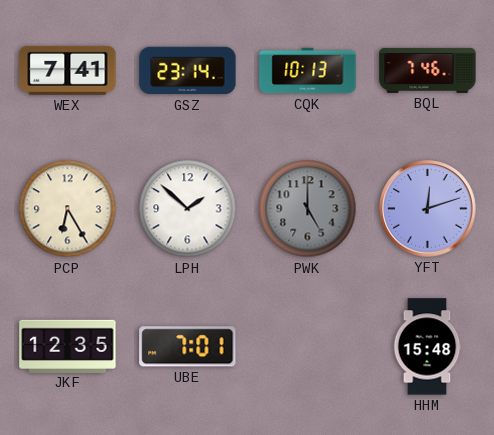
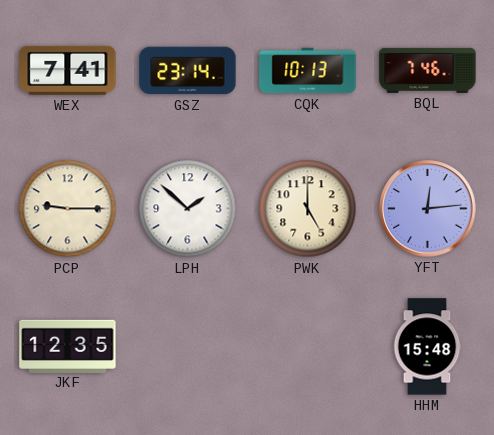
PCP: 6:25 -> 9:15
PWK dial: grey -> cream
YFT: 12:12 -> 12:14
UBE: 7:01 -> none
